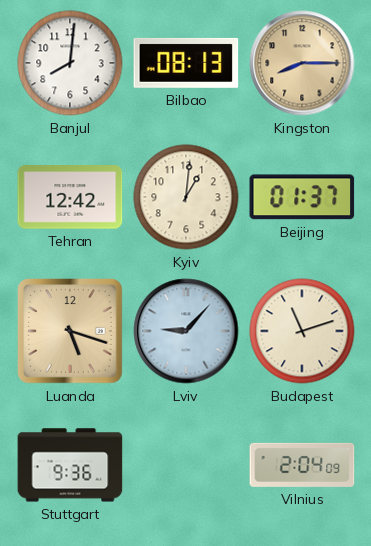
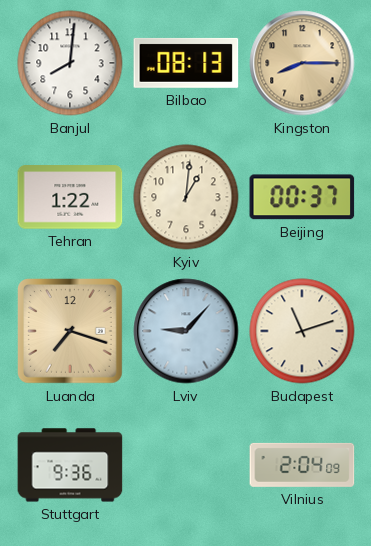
Tehran: 12:42 -> 1:22
Beijing: 01:37 -> 00:37
Luanda: 5:18 -> 7:18
